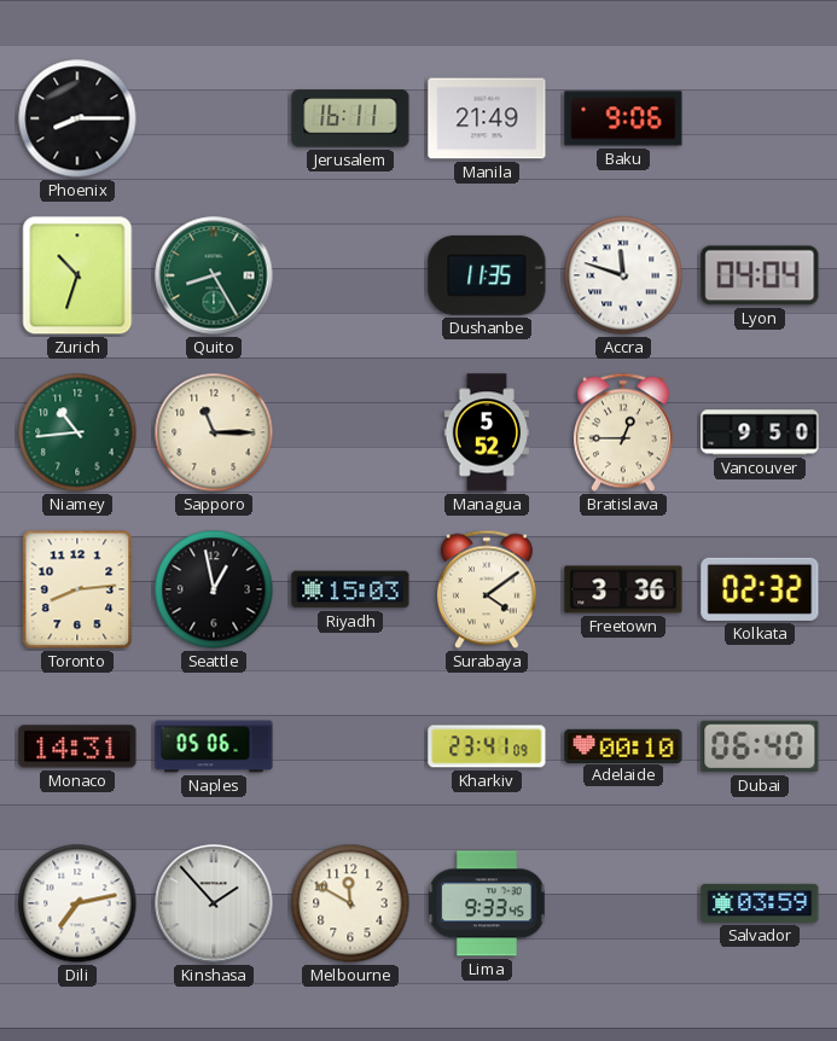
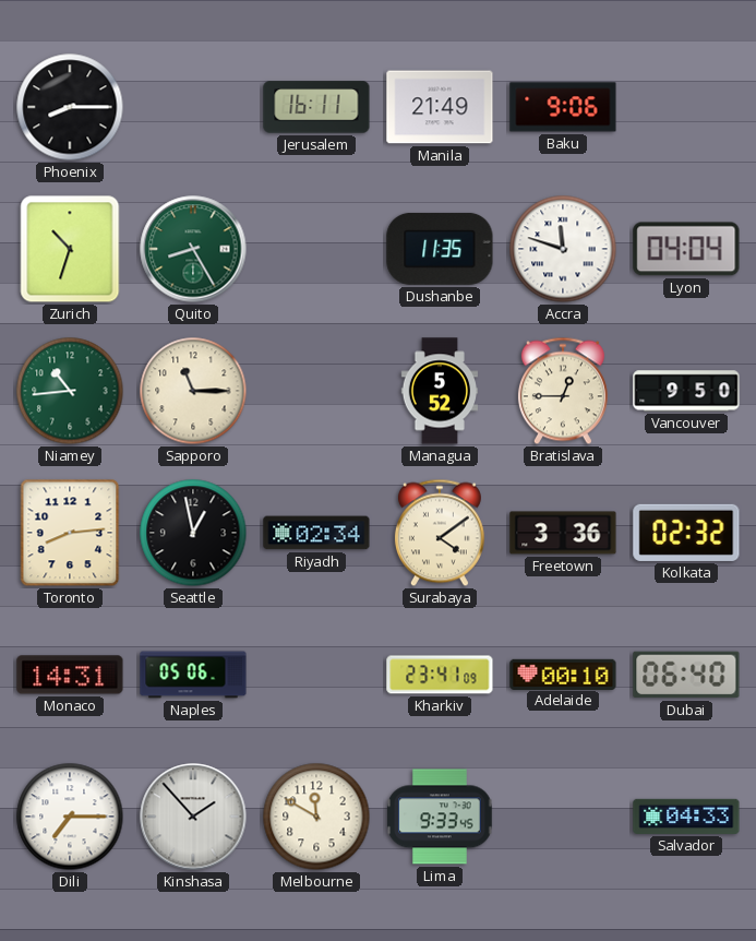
Riyadh: 15:03 -> 02:34
Dili: 7:13 -> 7:15
Salvador: 03:59 -> 04:33
